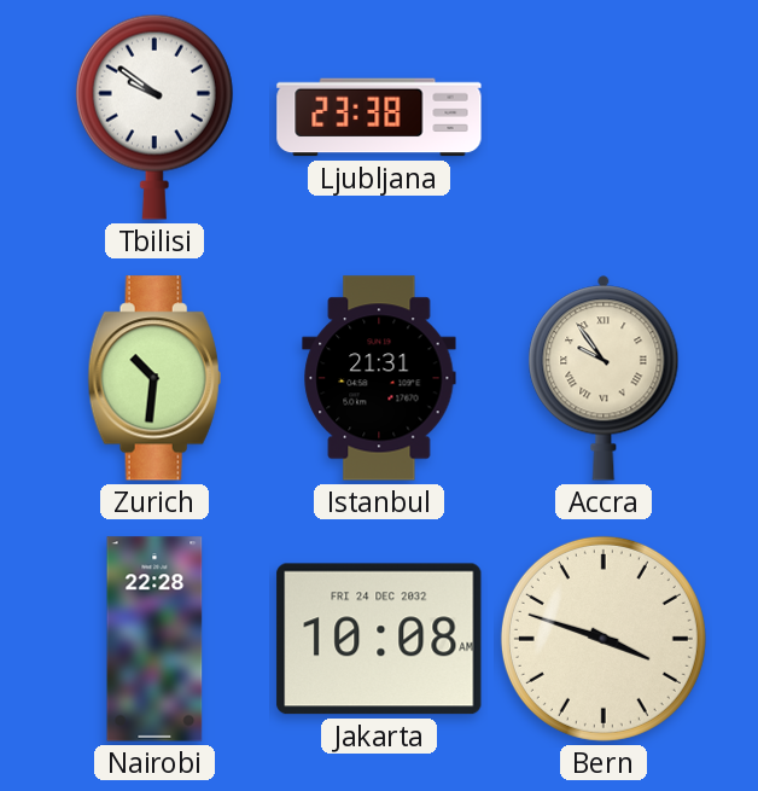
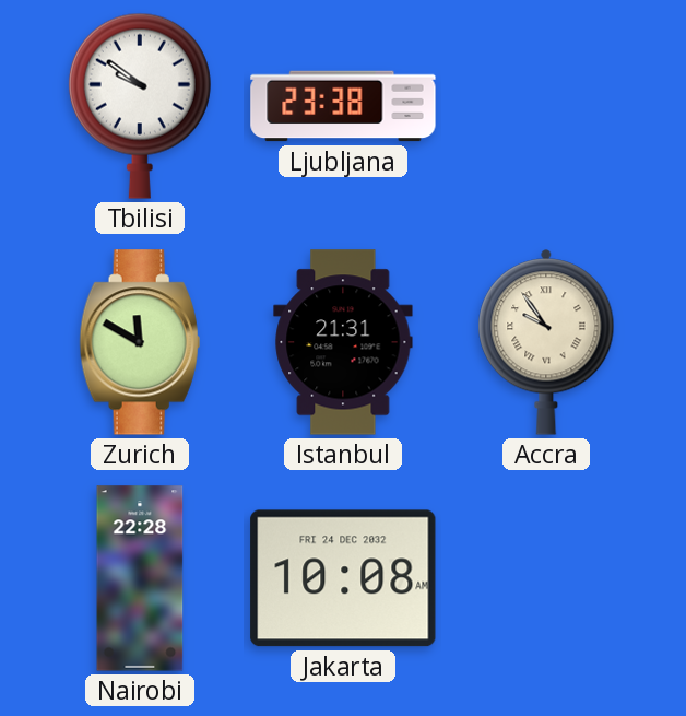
Zurich: 10:31 -> 11:50
Bern: 3:48 -> none
